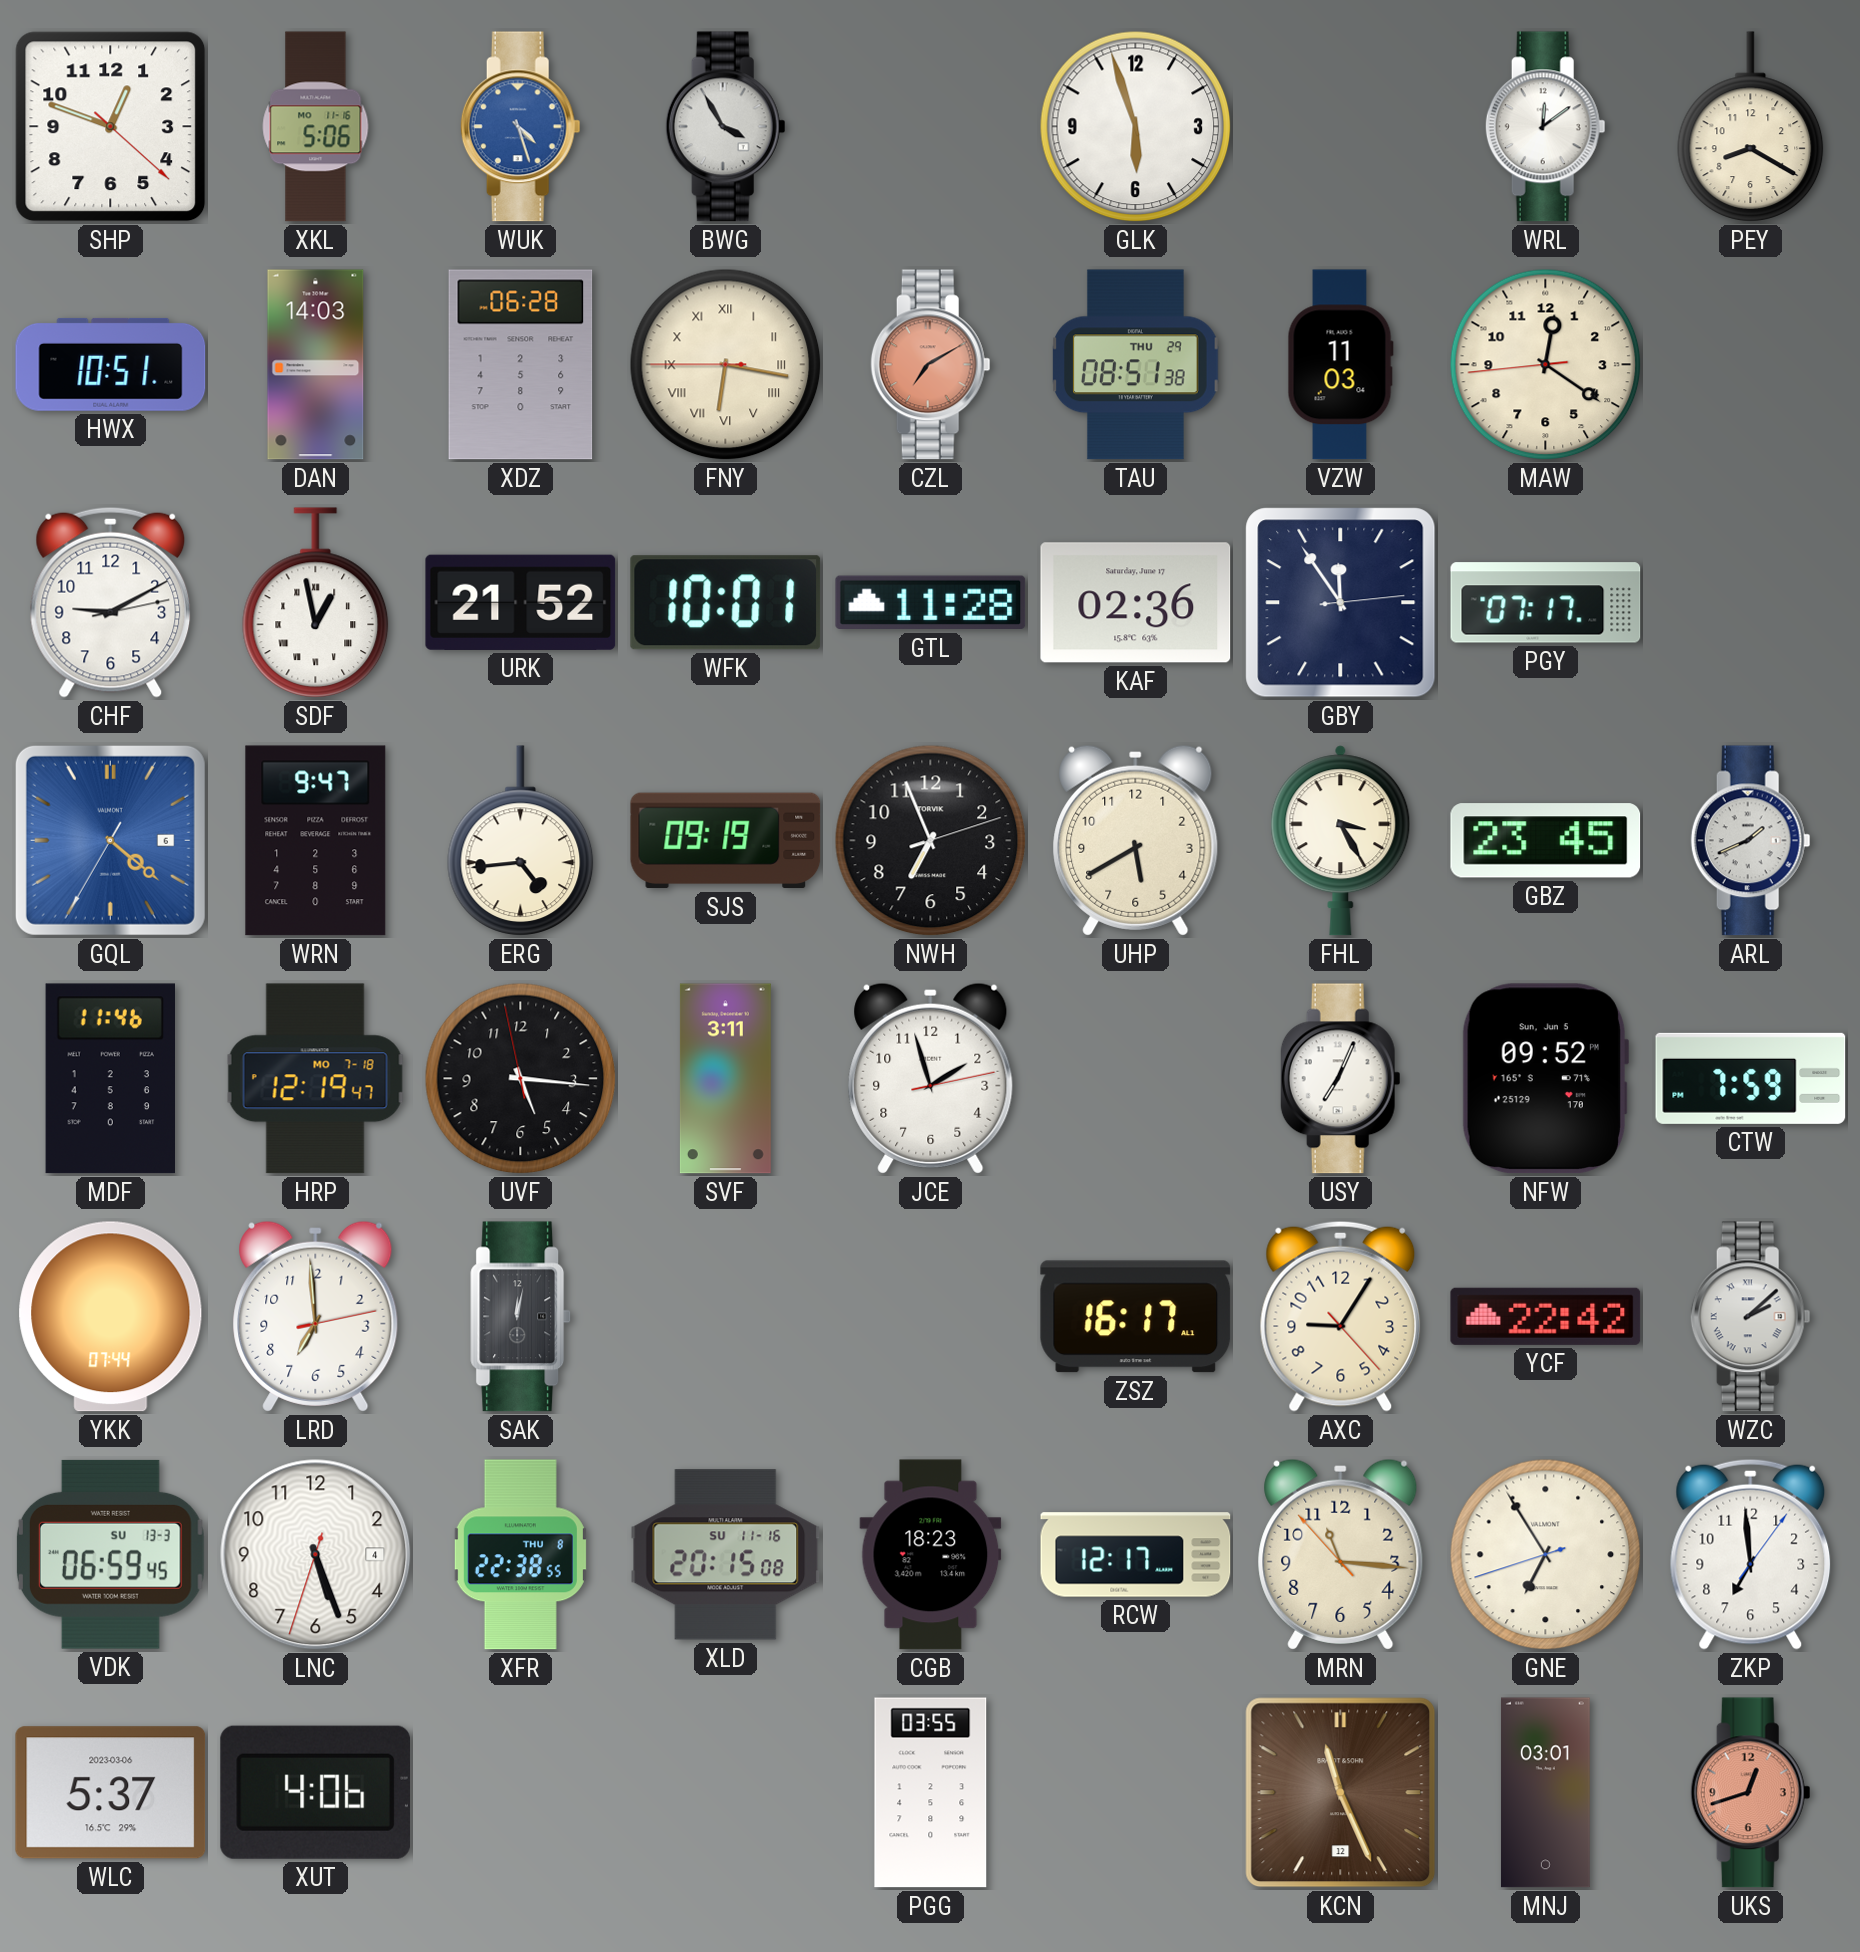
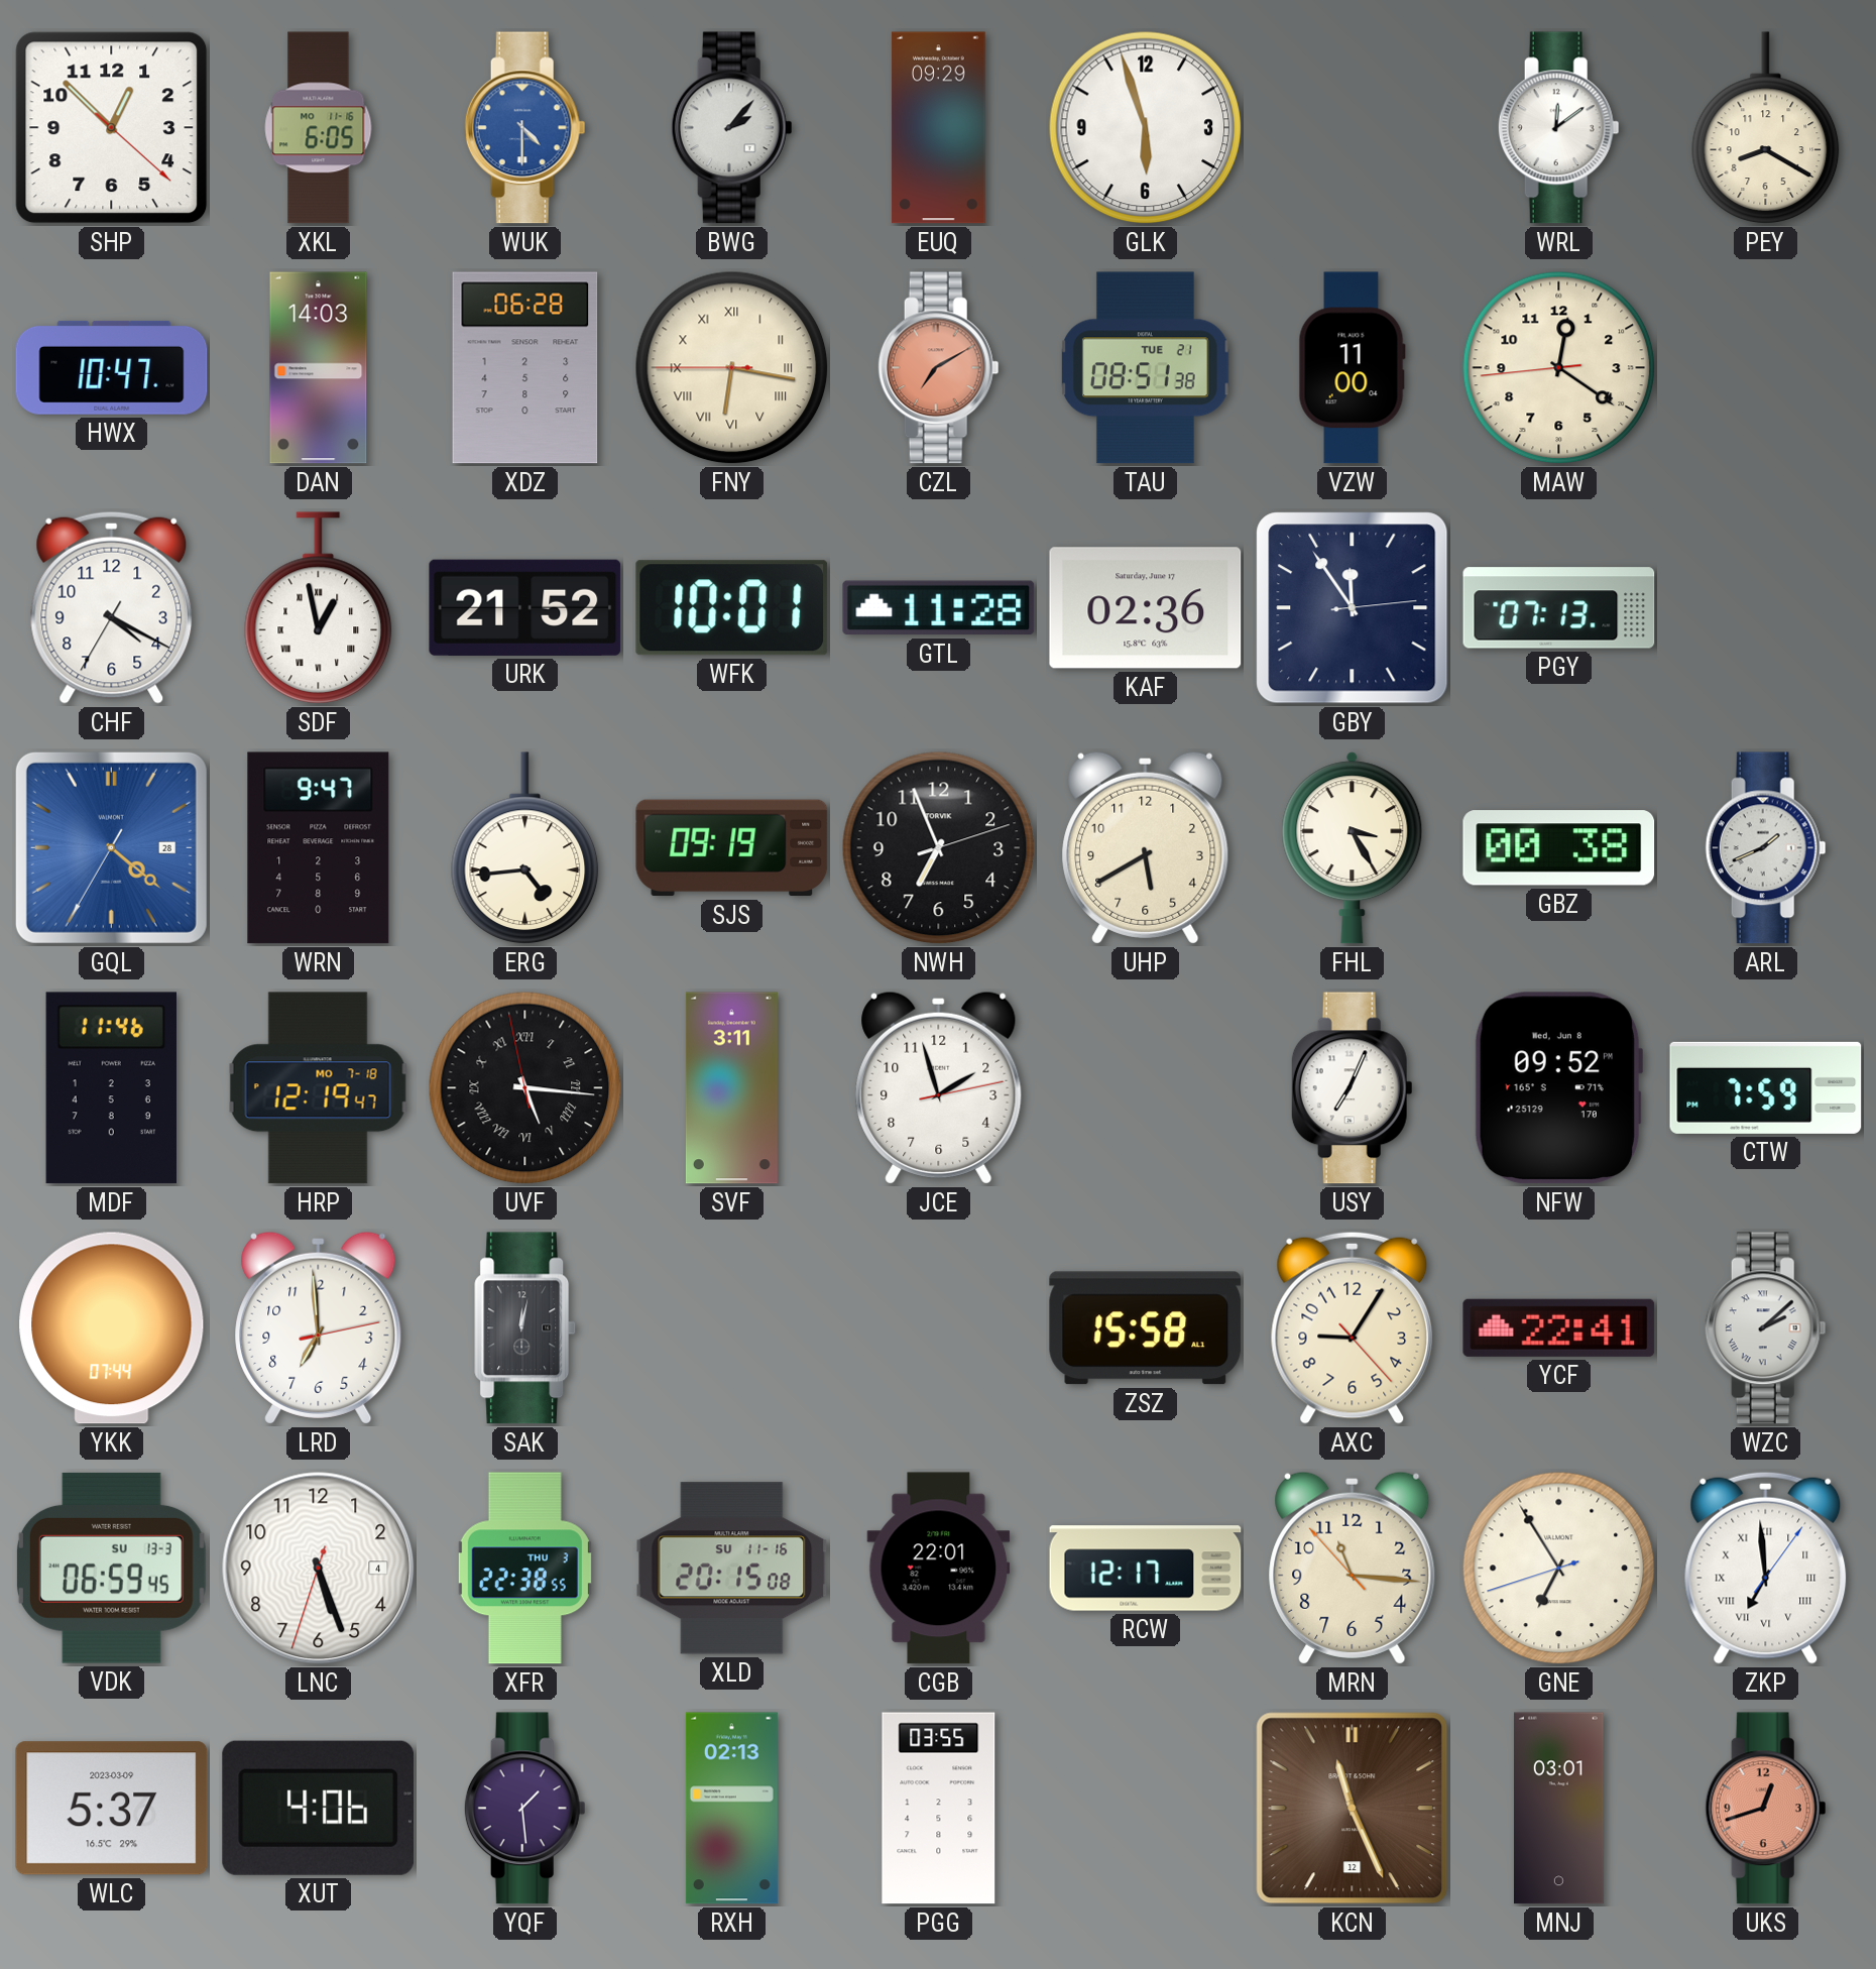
SHP: 12:48 -> 12:52
XKL: 5:06 -> 6:05
WUK: 4:27 -> 4:30
BWG: 3:55 -> 2:07
EUQ: none -> 09:29
HWX: 10:51 -> 10:47
TAU date: THU 29 -> TUE 21
VZW: 11:03 -> 11:00
CHF: 9:10 -> 4:19
PGY: 07:17 -> 07:13
GQL date: 6 -> 28
GBZ: 23:45 -> 00:38
UVF numerals: Arabic -> Roman
NFW date: Sun, Jun 5 -> Wed, Jun 8
ZSZ: 16:17 -> 15:58
YCF: 22:42 -> 22:41
XFR date: THU 8 -> THU 3
CGB: 18:23 -> 22:01
ZKP numerals: Arabic -> Roman
WLC date: 2023-03-06 -> 2023-03-09
YQF: none -> 1:29
RXH: none -> 02:13
